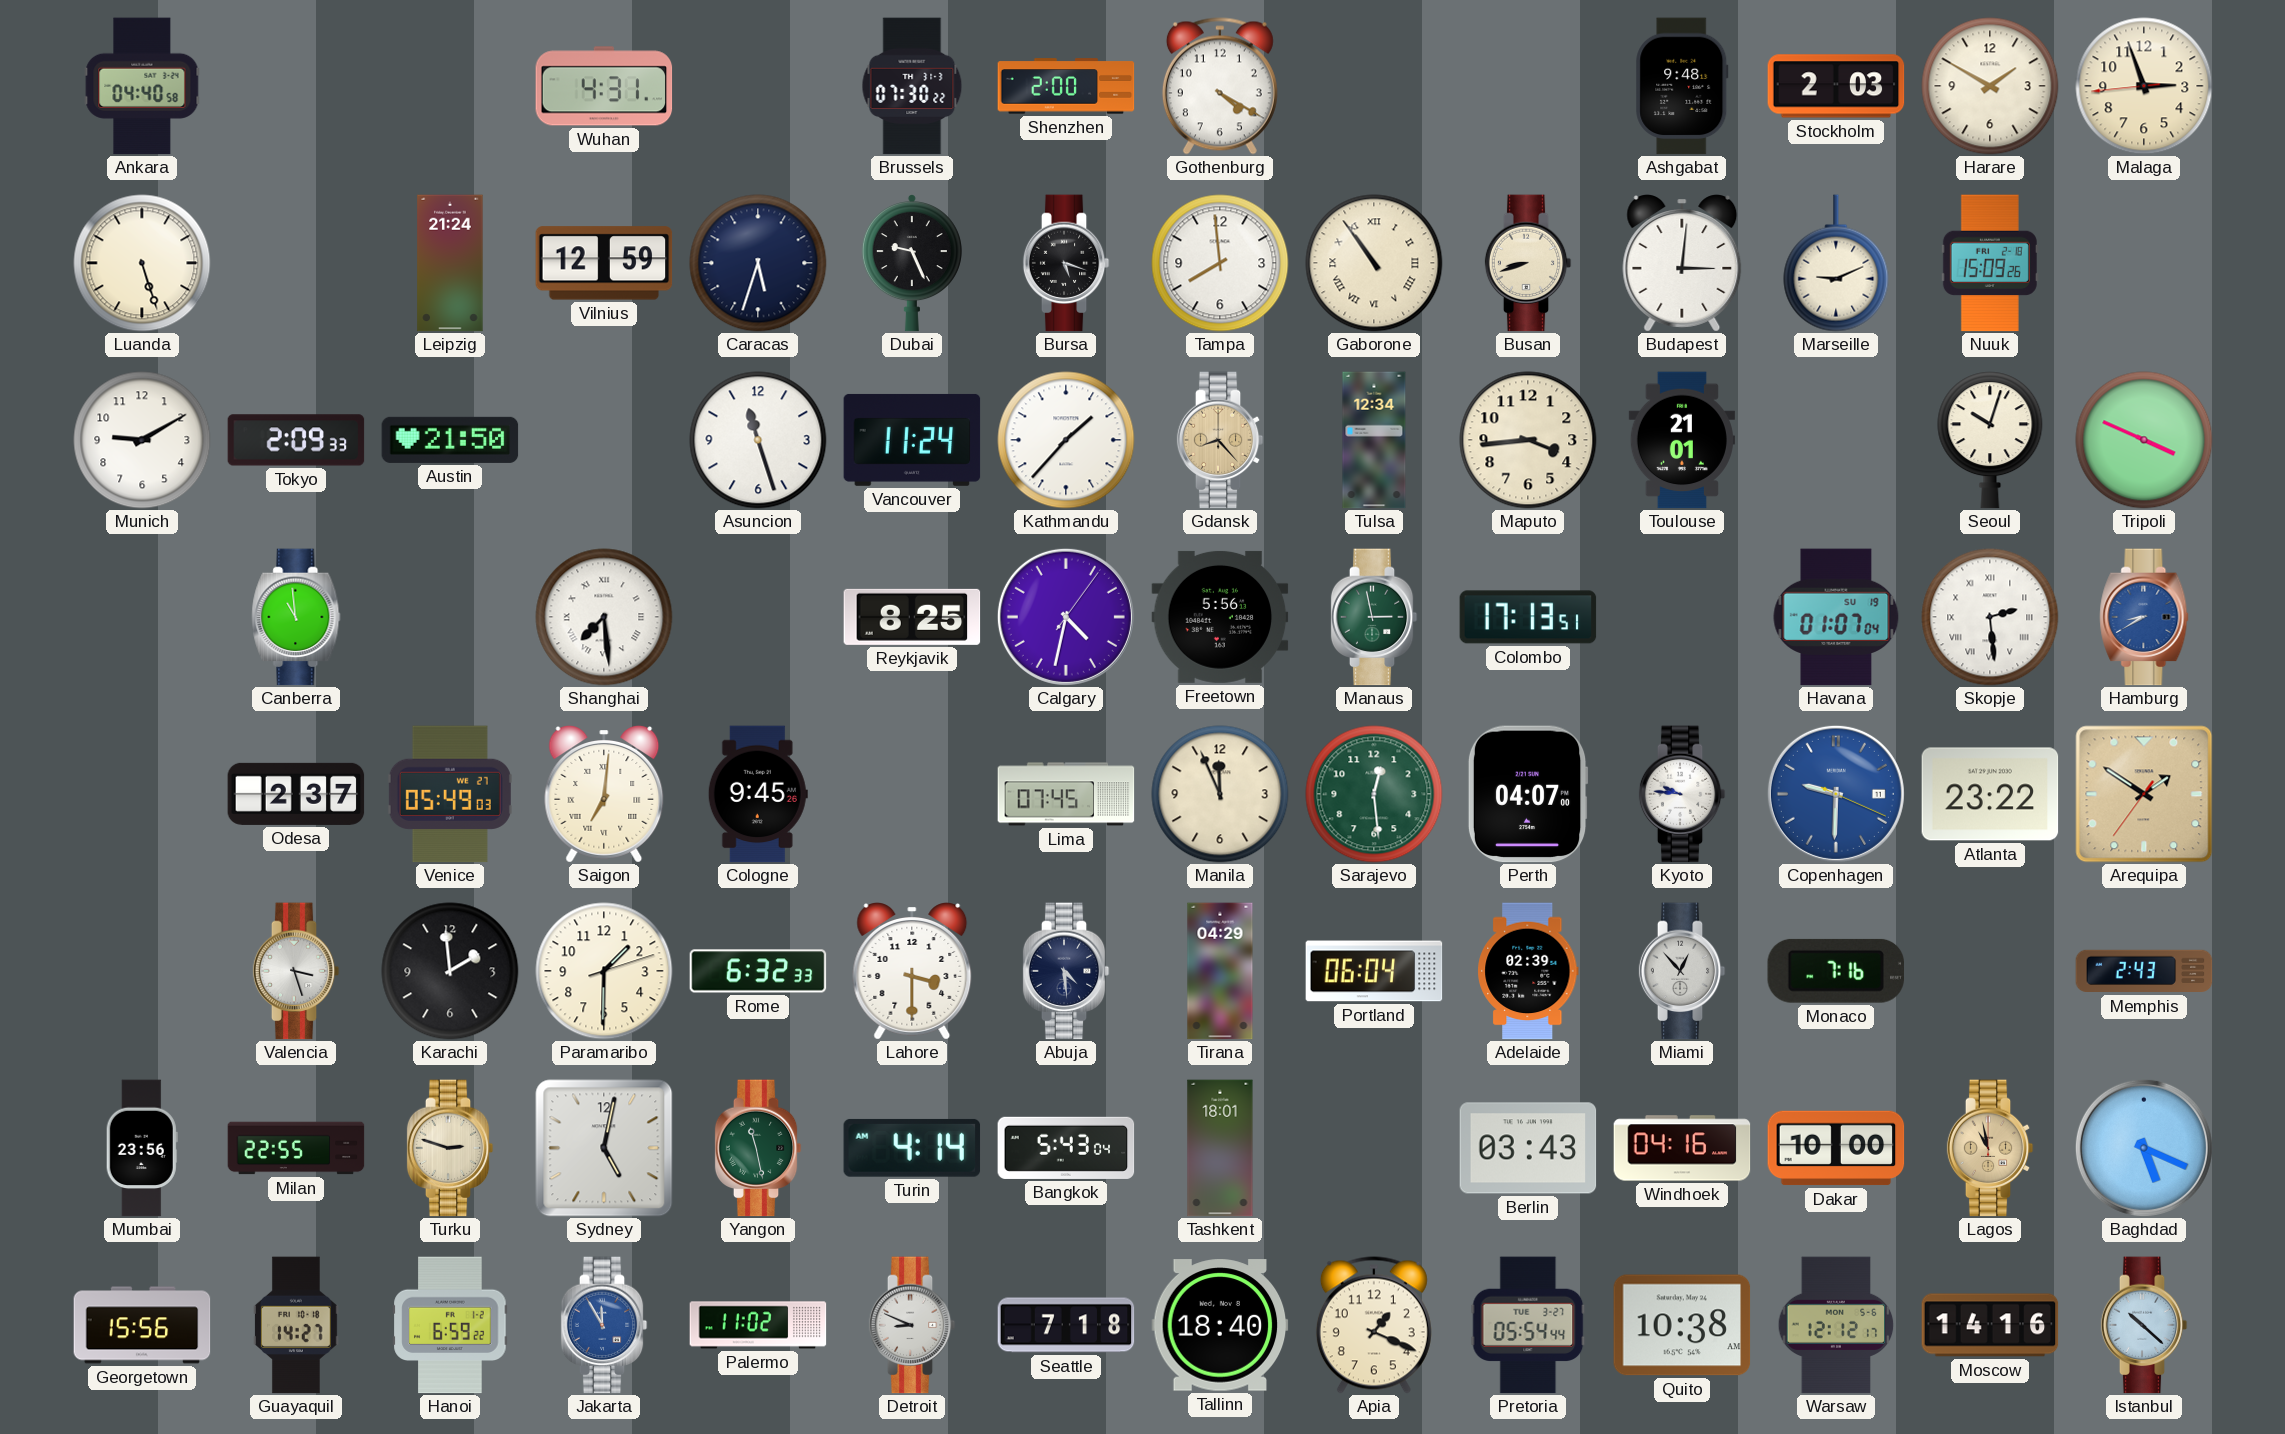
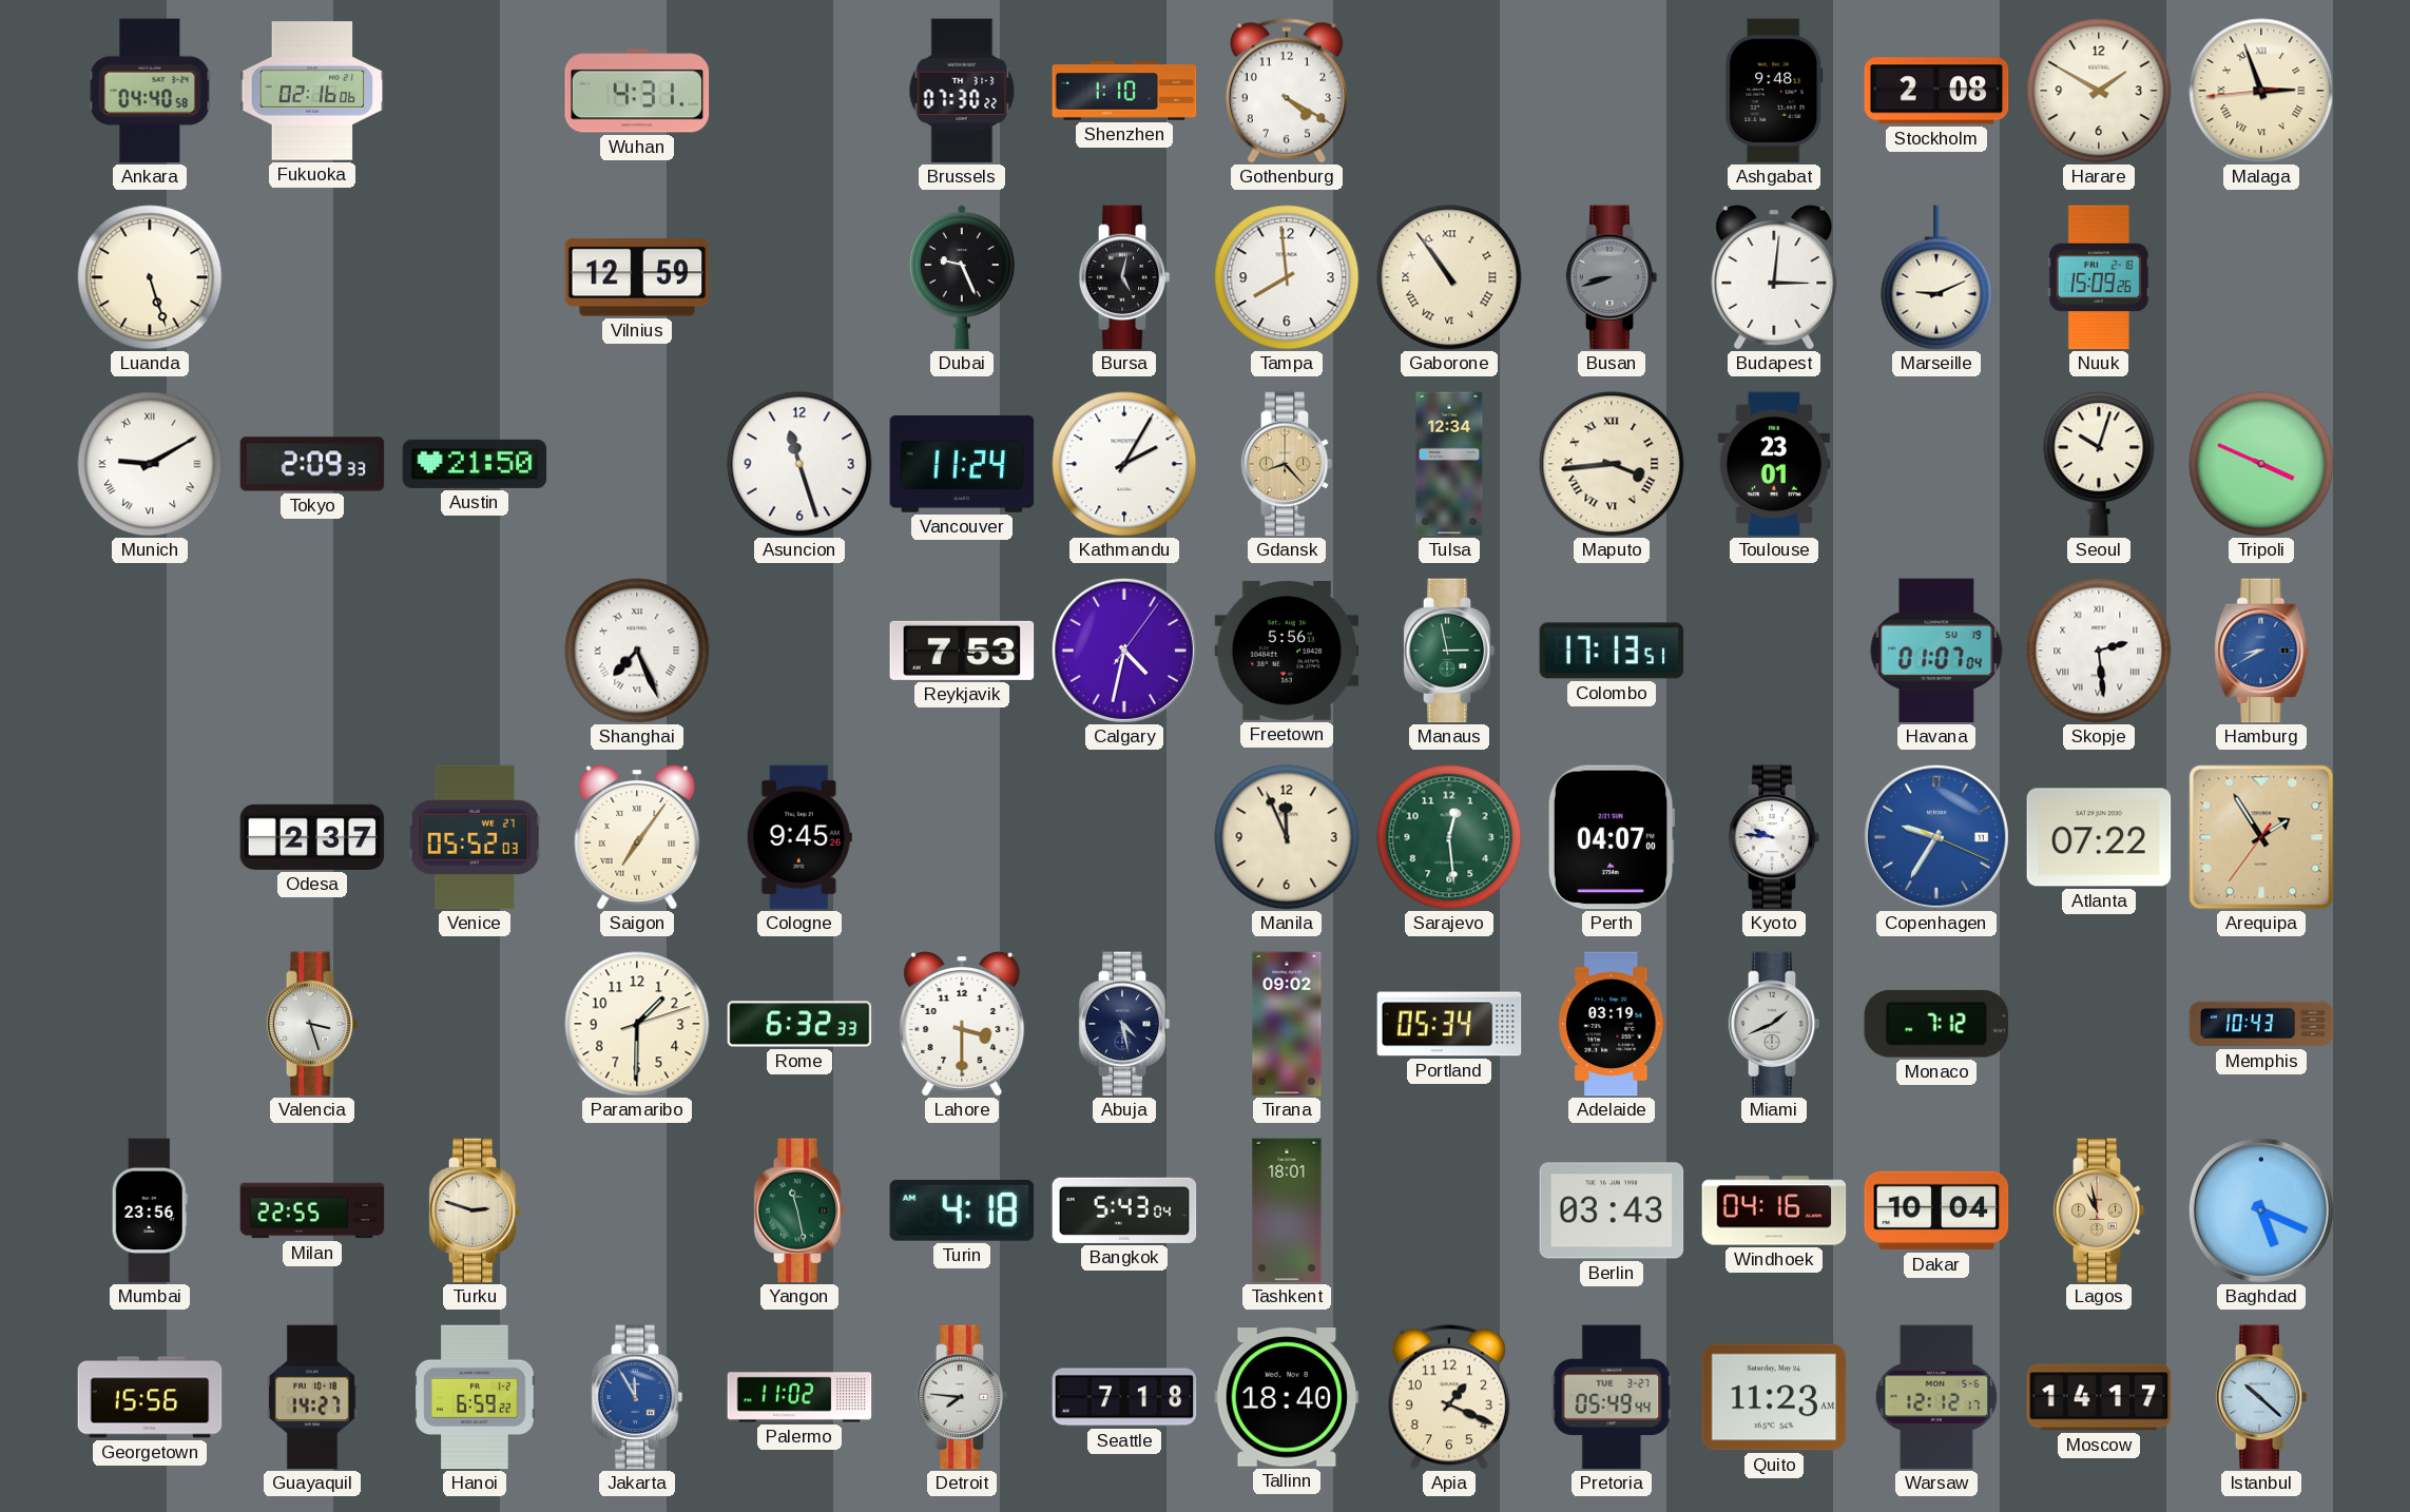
Fukuoka: none -> 02:16
Shenzhen: 2:00 -> 1:10
Stockholm: 2:03 -> 2:08
Malaga numerals: Arabic -> Roman
Leipzig: 21:24 -> none
Caracas: 5:33 -> none
Bursa: 5:18 -> 5:02
Busan dial: cream -> grey
Munich numerals: Arabic -> Roman
Kathmandu: 1:37 -> 2:05
Maputo numerals: Arabic -> Roman
Toulouse: 21:01 -> 23:01
Canberra: 10:59 -> none
Shanghai: 7:29 -> 7:26
Reykjavik: 8:25 -> 7:53
Venice: 05:49 -> 05:52
Saigon: 7:01 -> 7:06
Lima: 07:45 -> none
Copenhagen: 9:30 -> 9:35
Atlanta: 23:22 -> 07:22
Arequipa: 1:50 -> 1:54
Karachi: 1:59 -> none
Abuja: 4:29 -> 4:28
Tirana: 04:29 -> 09:02
Portland: 06:04 -> 05:34
Adelaide: 02:39 -> 03:19
Miami: 12:53 -> 1:41
Monaco: 7:16 -> 7:12
Memphis: 2:43 -> 10:43
Sydney: 5:02 -> none
Turin: 4:14 -> 4:18
Dakar: 10:00 -> 10:04
Detroit: 8:49 -> 7:46
Pretoria: 05:54 -> 05:49
Quito: 10:38 -> 11:23
Moscow: 14:16 -> 14:17
